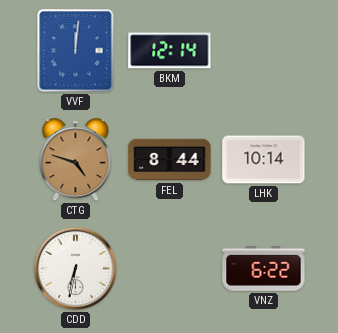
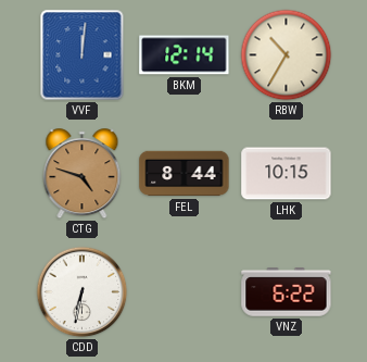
RBW: none -> 10:35
LHK: 10:14 -> 10:15
